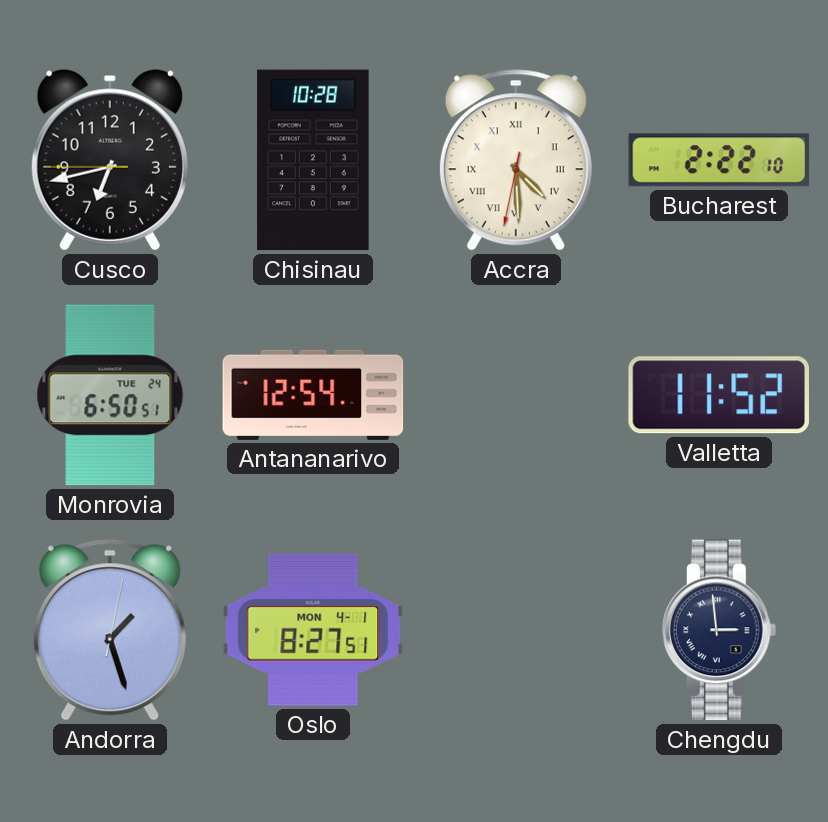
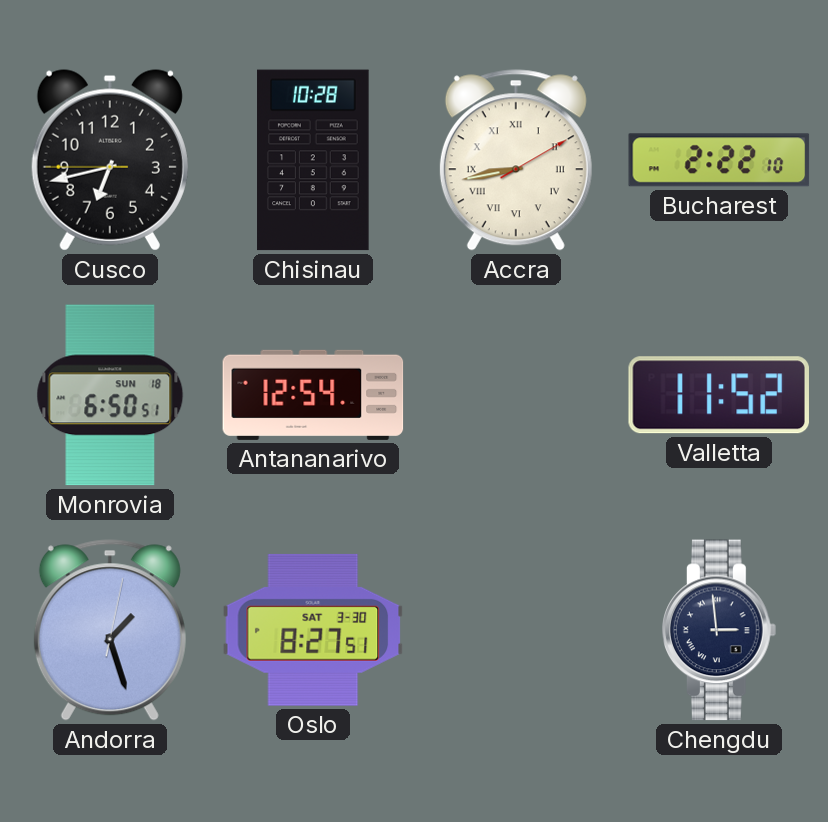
Accra: 4:29 -> 8:43
Monrovia date: TUE 24 -> SUN 18
Oslo date: MON 4-1 -> SAT 3-30
